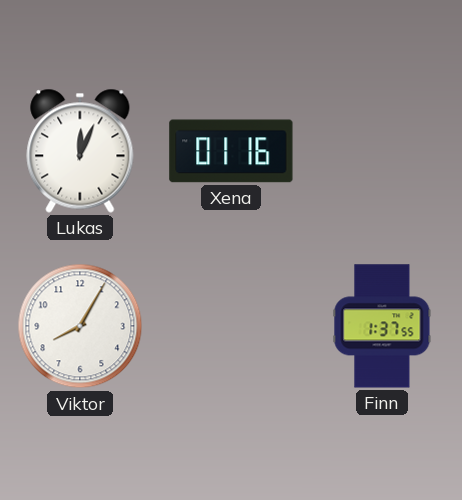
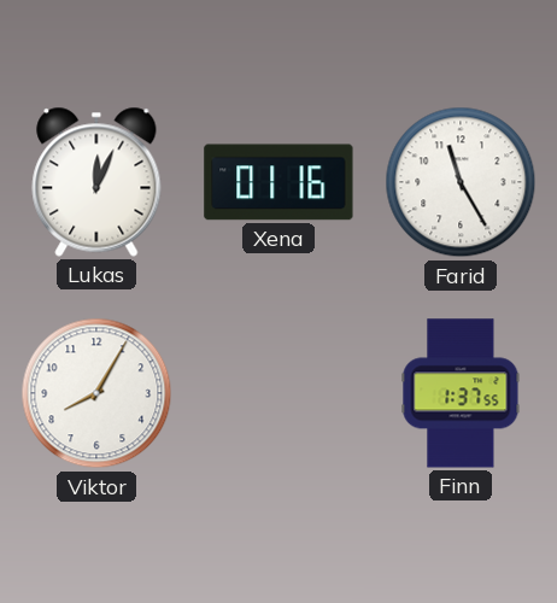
Farid: none -> 11:25
